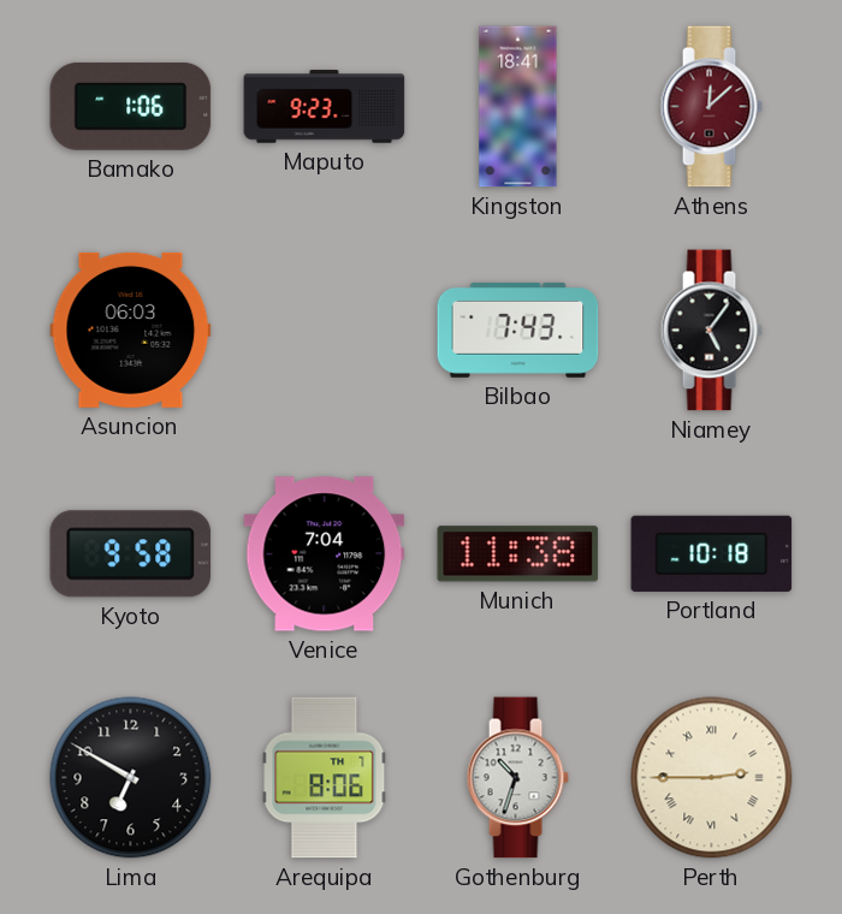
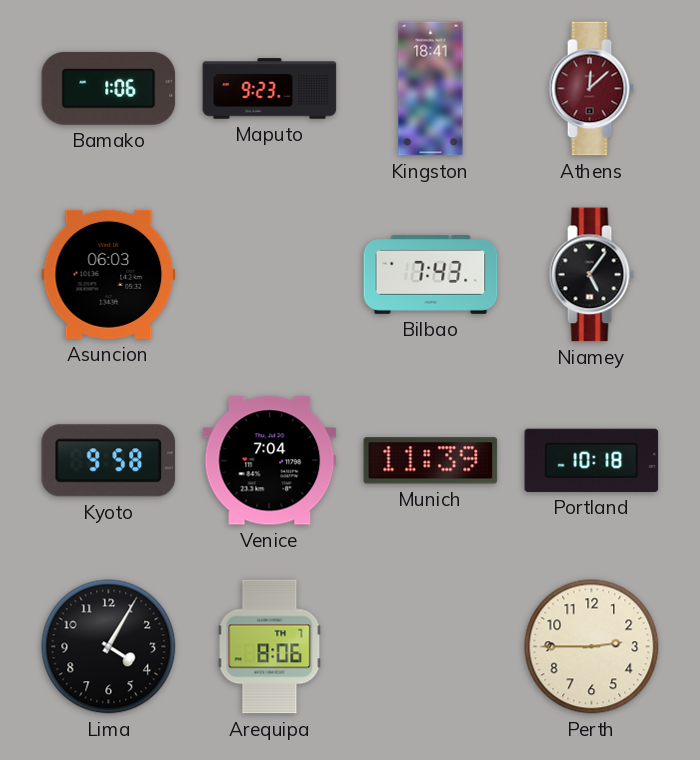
Munich: 11:38 -> 11:39
Lima: 6:50 -> 4:05
Gothenburg: 10:33 -> none
Perth numerals: Roman -> Arabic
